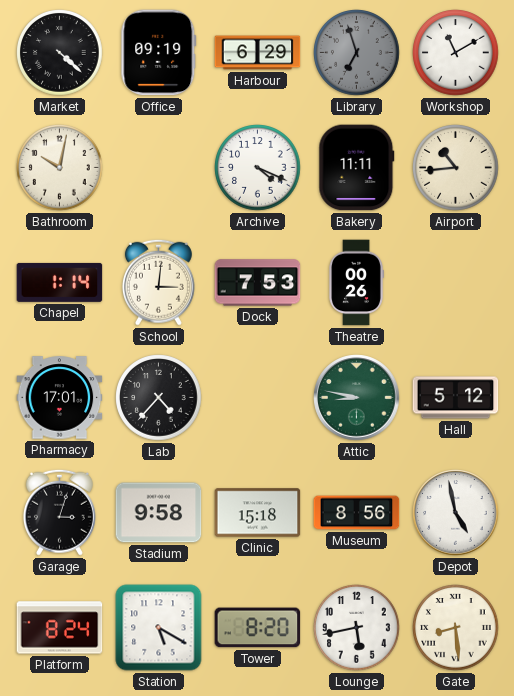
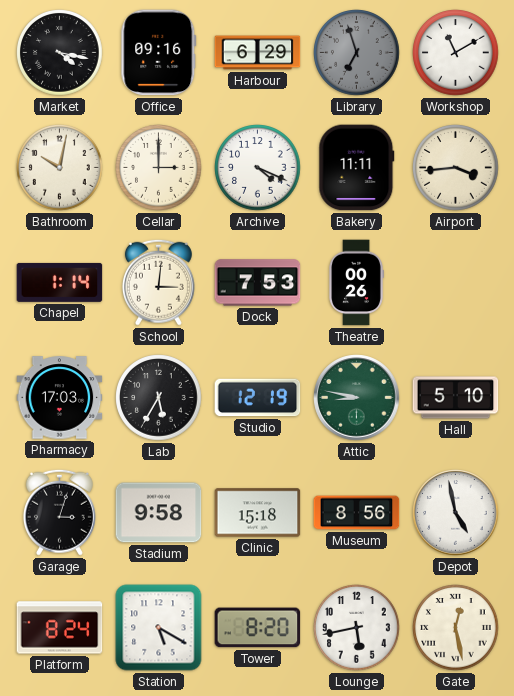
Market: 4:22 -> 4:17
Office: 09:19 -> 09:16
Cellar: none -> 3:00
Airport: 10:44 -> 3:44
Pharmacy: 17:01 -> 17:03
Lab: 4:37 -> 5:35
Studio: none -> 12:19
Hall: 5:12 -> 5:10
Gate: 8:29 -> 12:28
